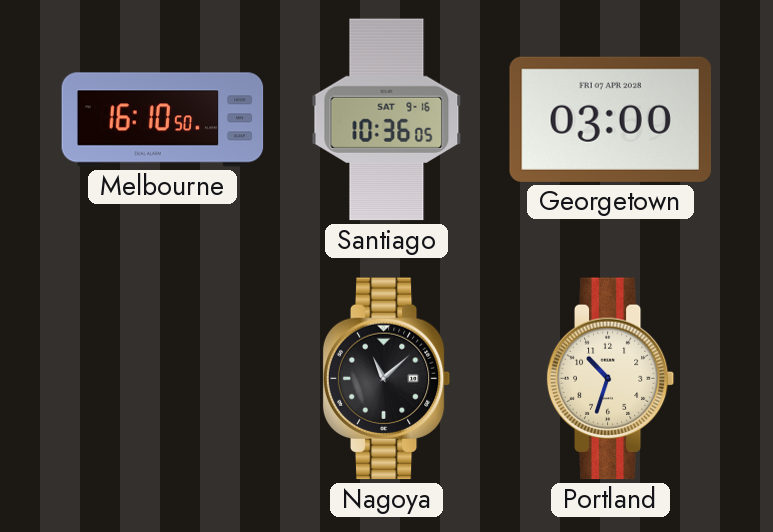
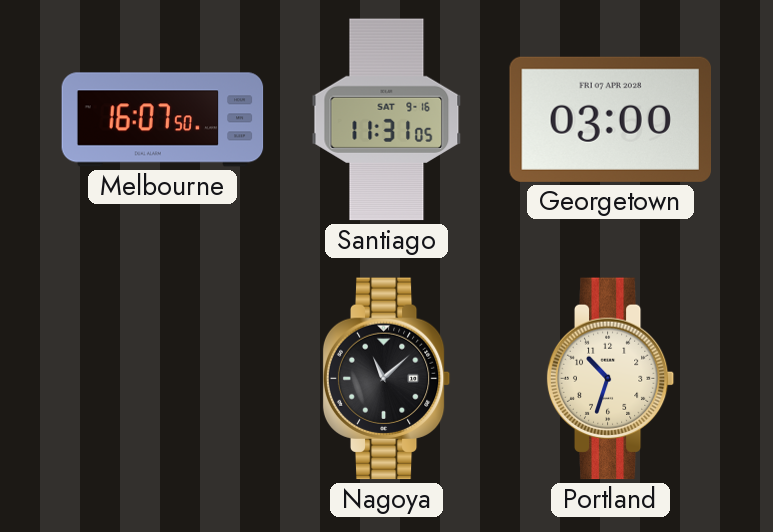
Melbourne: 16:10 -> 16:07
Santiago: 10:36 -> 11:31
